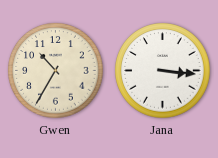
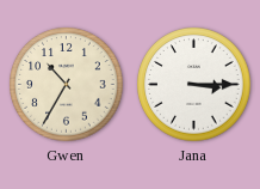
Jana: 3:16 -> 3:15
